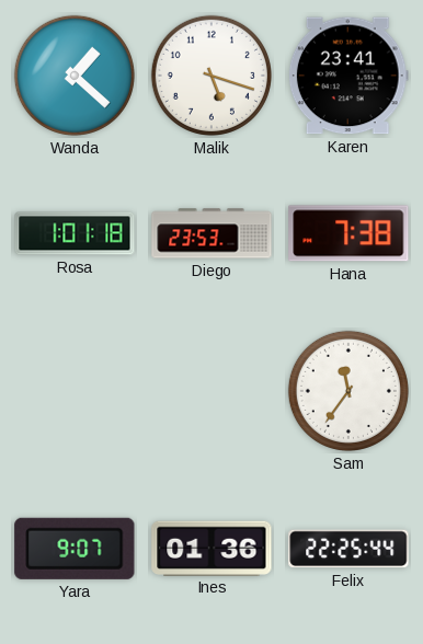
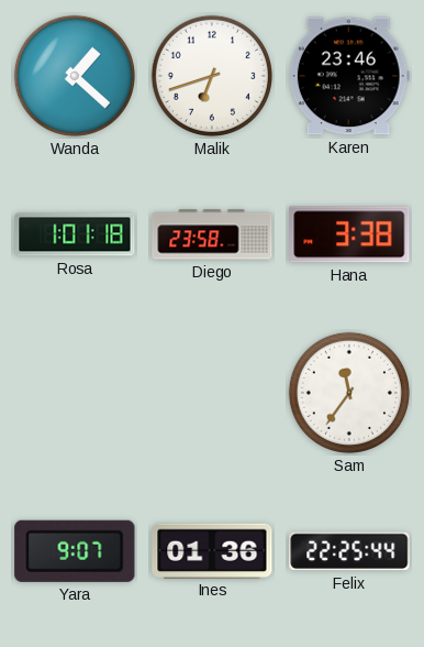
Malik: 5:18 -> 6:42
Karen: 23:41 -> 23:46
Diego: 23:53 -> 23:58
Hana: 7:38 -> 3:38
